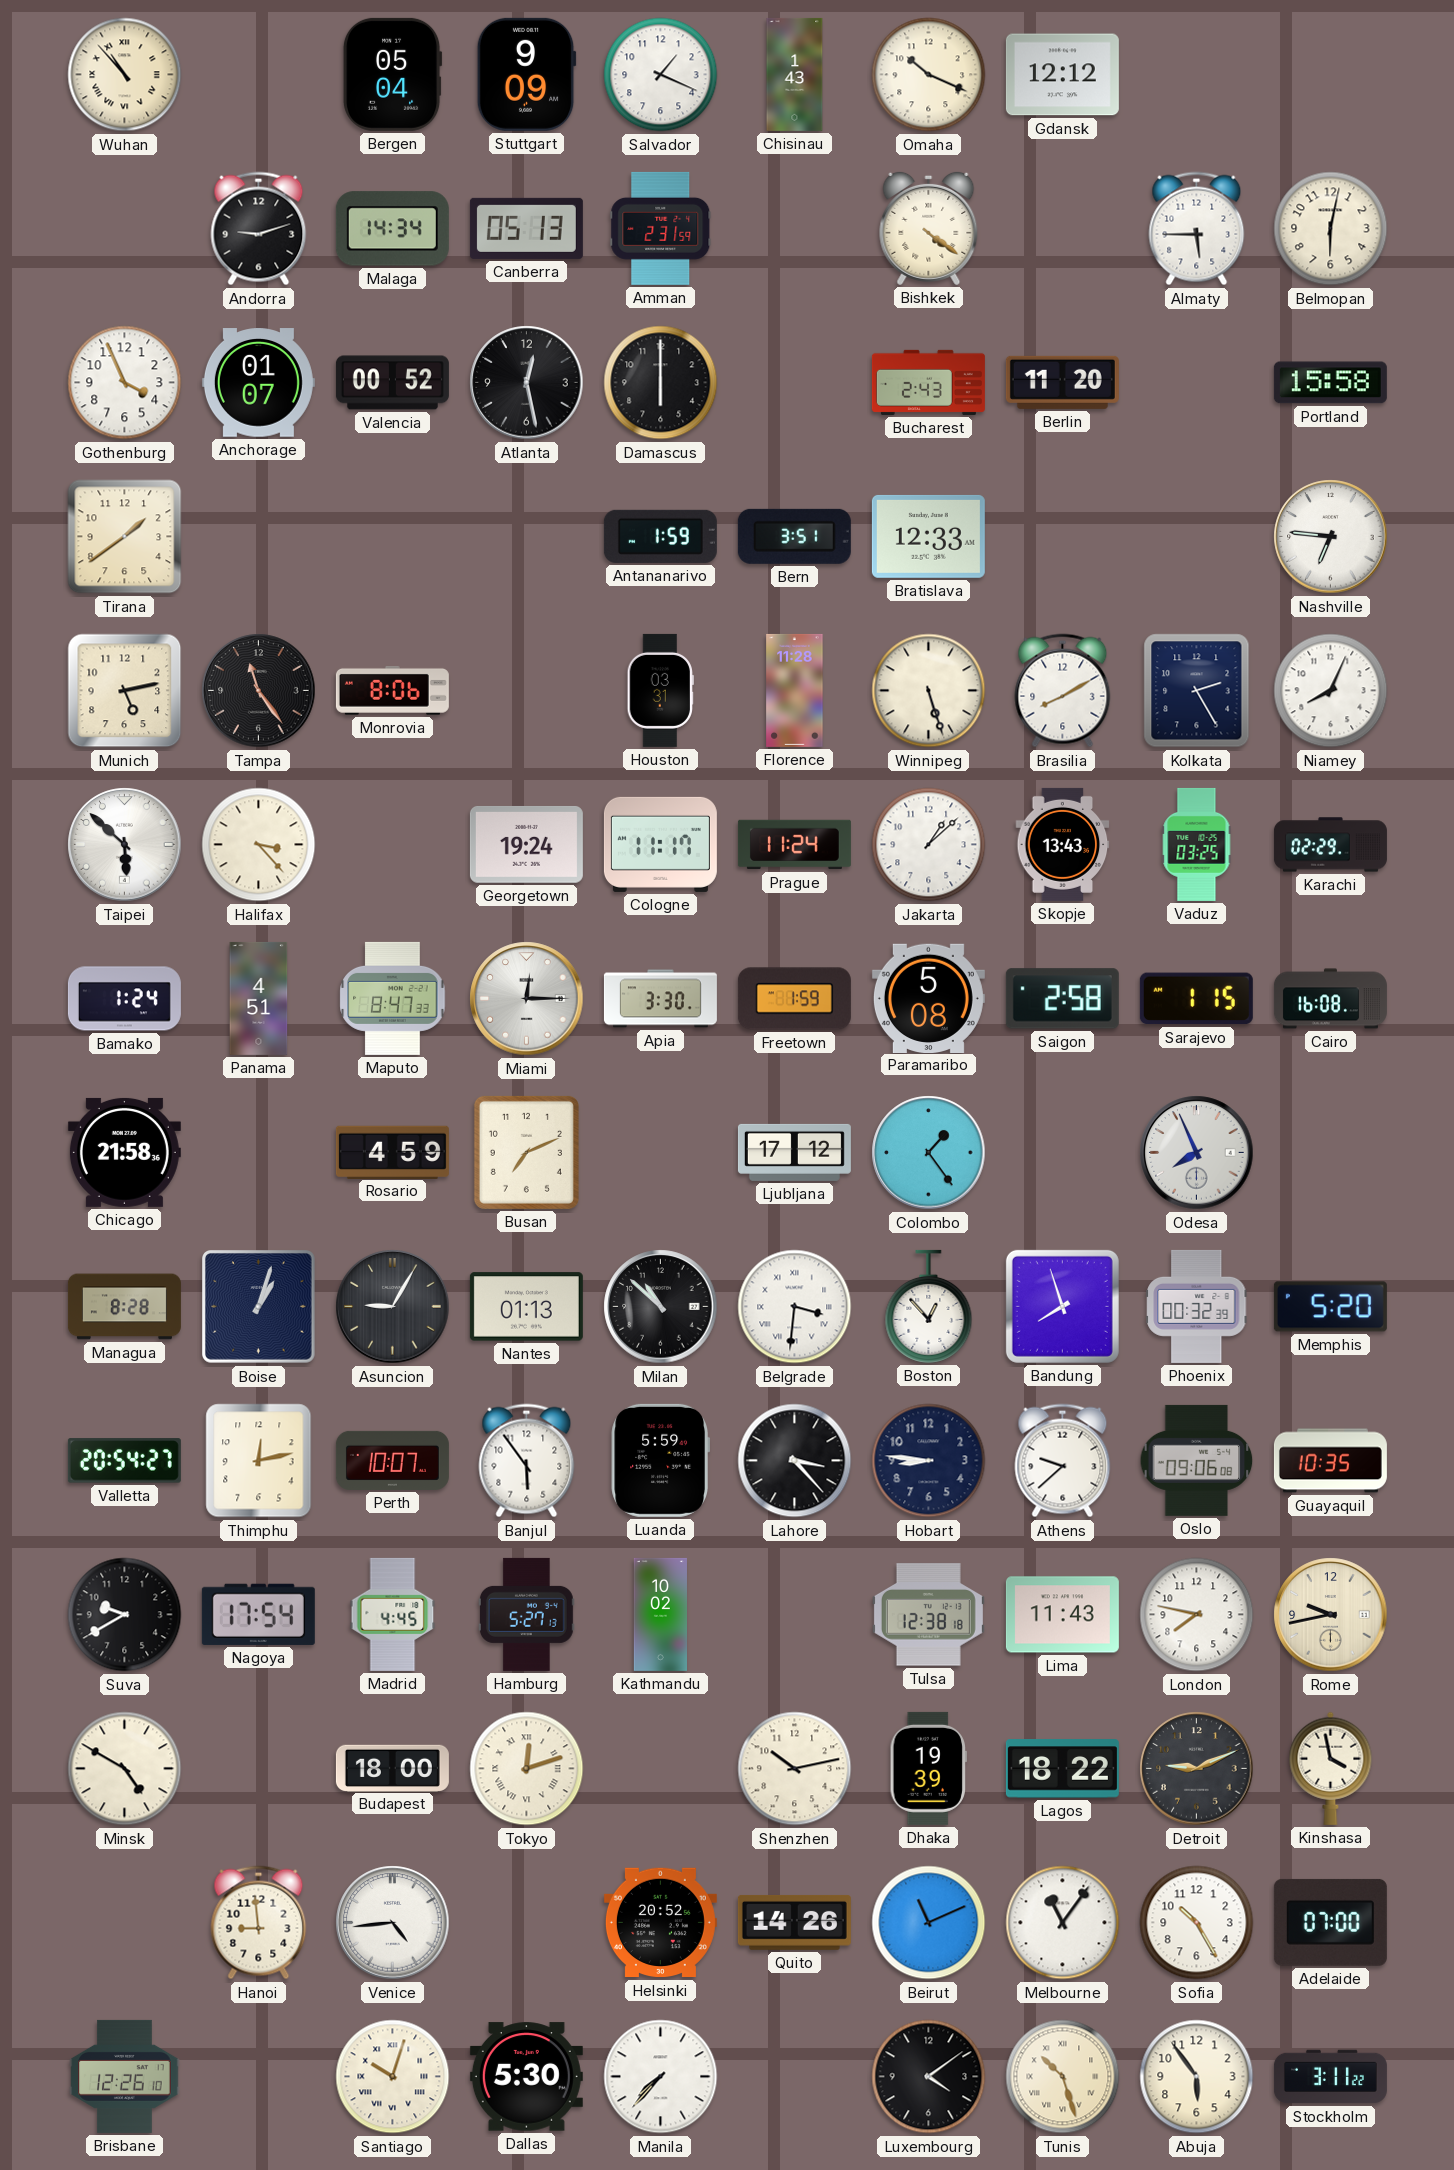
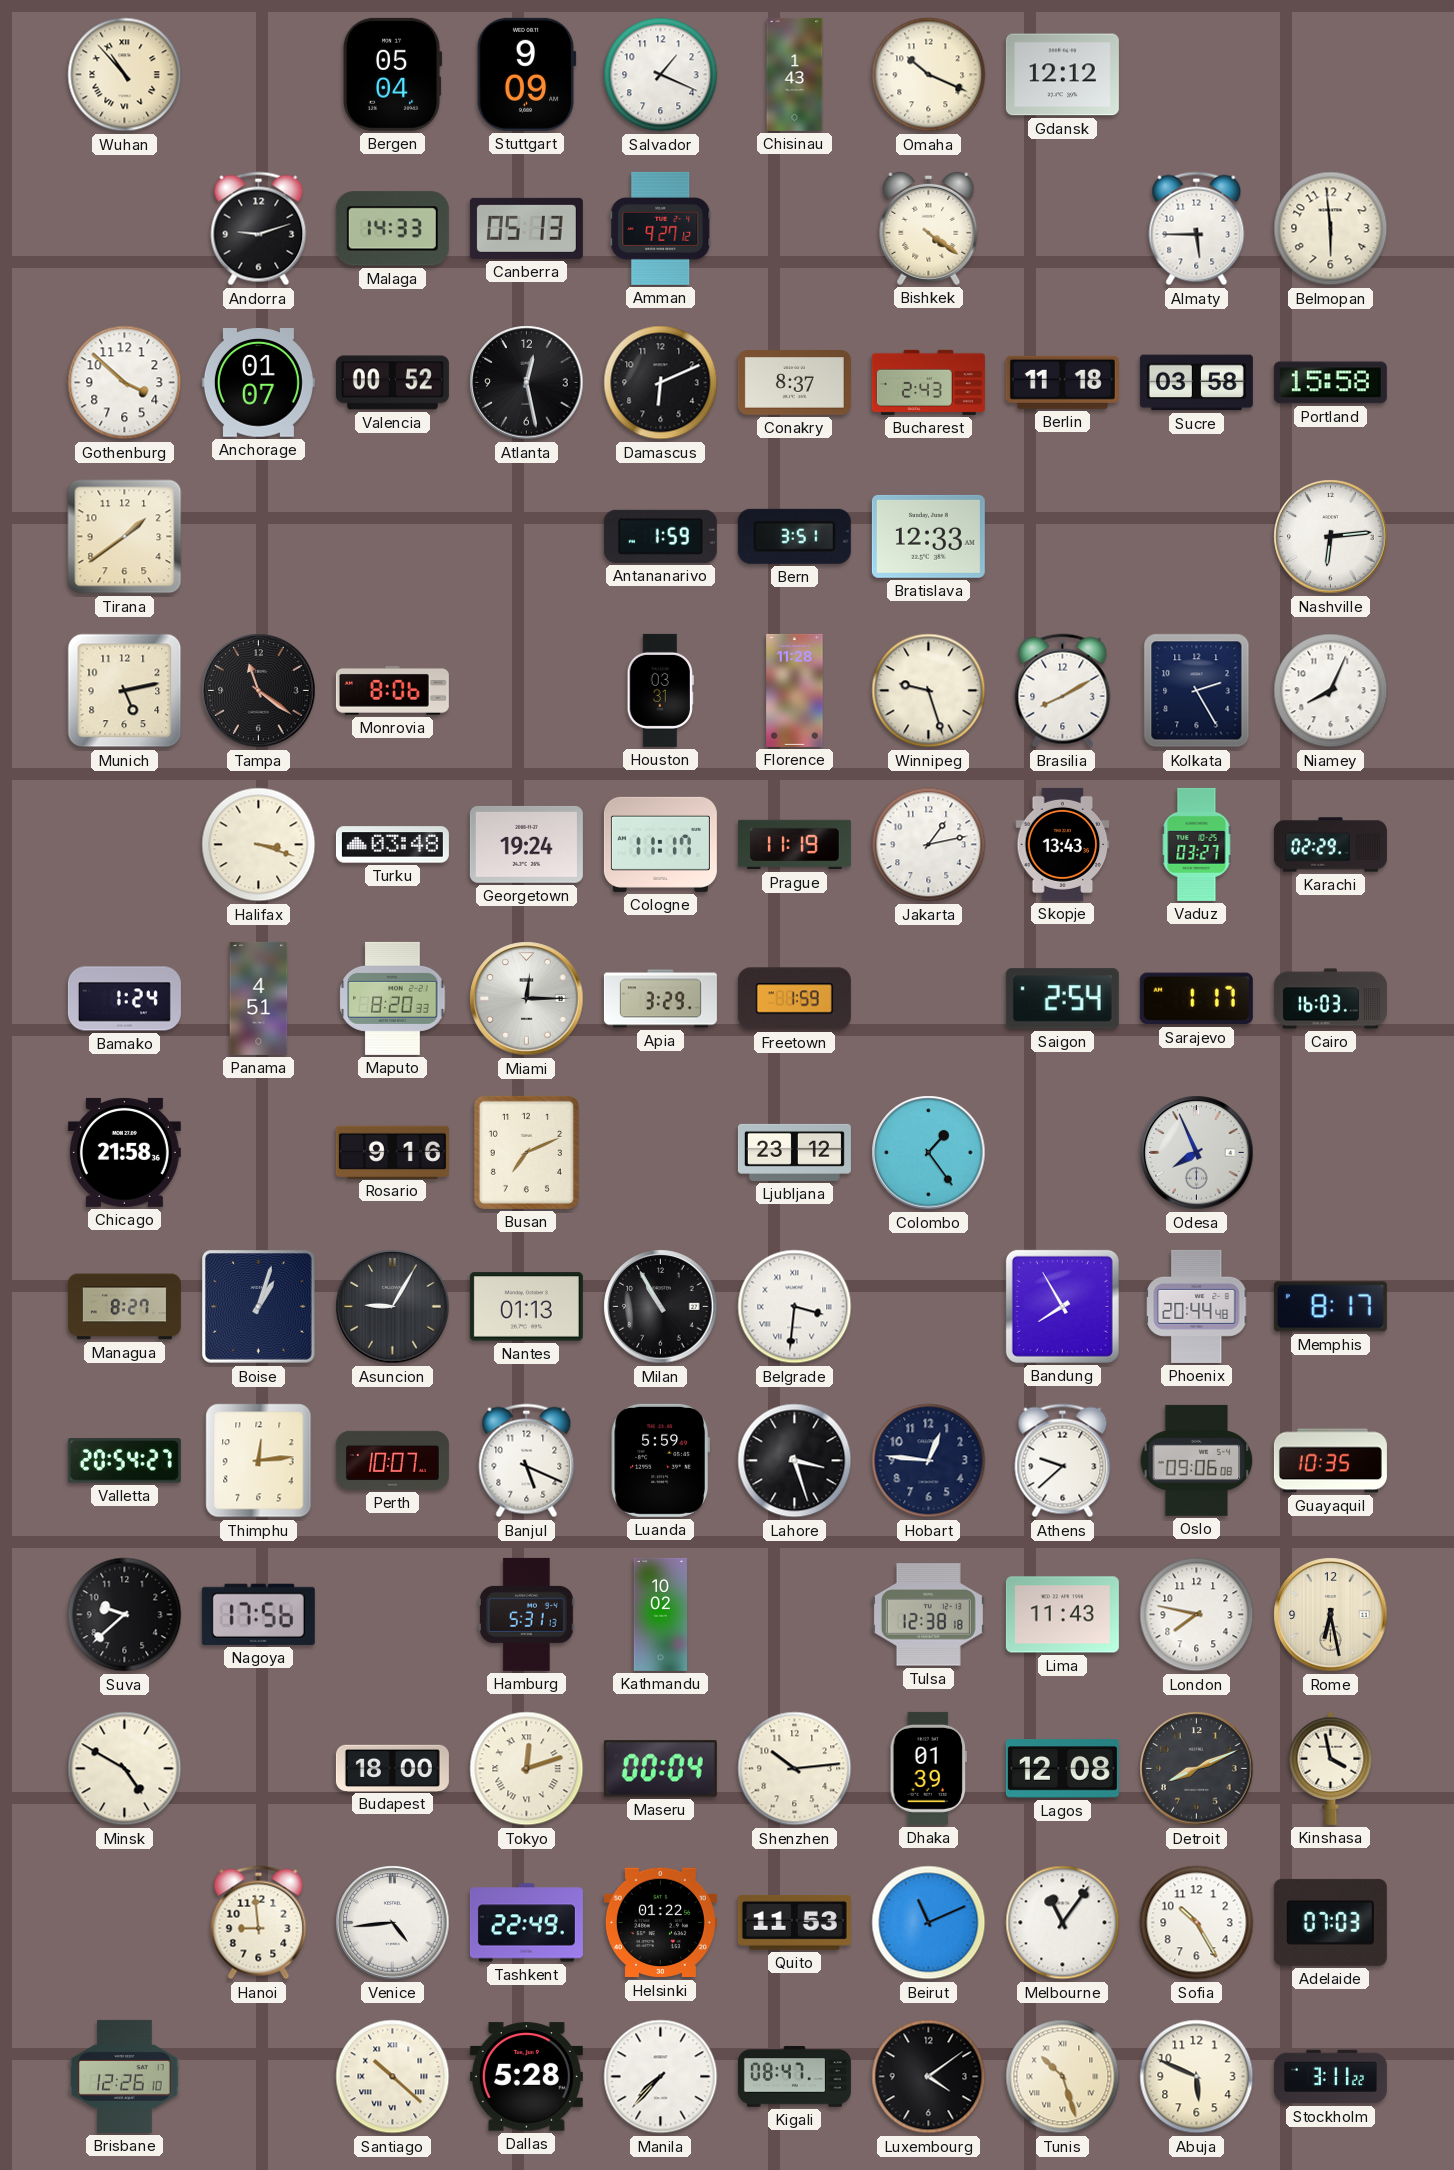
Malaga: 14:34 -> 14:33
Amman: 2:31 -> 9:27
Belmopan: 6:02 -> 5:59
Gothenburg: 3:56 -> 3:52
Damascus: 6:00 -> 6:11
Conakry: none -> 8:37
Berlin: 11:20 -> 11:18
Sucre: none -> 03:58
Nashville: 6:46 -> 6:14
Tampa: 11:24 -> 11:21
Winnipeg: 5:27 -> 9:27
Taipei: 5:52 -> none
Halifax: 3:23 -> 3:18
Turku: none -> 03:48
Prague: 11:24 -> 11:19
Jakarta: 1:08 -> 1:13
Vaduz: 03:25 -> 03:27
Maputo: 8:47 -> 8:20
Apia: 3:30 -> 3:29
Paramaribo: 5:08 -> none
Saigon: 2:58 -> 2:54
Sarajevo: 1:15 -> 1:17
Cairo: 16:08 -> 16:03
Rosario: 4:59 -> 9:16
Ljubljana: 17:12 -> 23:12
Managua: 8:28 -> 8:27
Milan: 10:52 -> 10:55
Boston: 12:53 -> none
Bandung: 7:57 -> 7:55
Phoenix: 00:32 -> 20:44
Memphis: 5:20 -> 8:17
Thimphu: 12:13 -> 12:14
Banjul: 5:54 -> 5:19
Lahore: 3:23 -> 3:27
Hobart: 8:46 -> 12:46
Suva: 9:40 -> 9:38
Nagoya: 17:54 -> 17:56
Madrid: 4:45 -> none
Hamburg: 5:27 -> 5:31
Rome: 9:43 -> 6:28
Maseru: none -> 00:04
Shenzhen: 10:13 -> 10:14
Dhaka: 19:39 -> 01:39
Lagos: 18:22 -> 12:08
Detroit: 9:11 -> 8:11
Tashkent: none -> 22:49
Helsinki: 20:52 -> 01:22
Quito: 14:26 -> 11:53
Adelaide: 07:00 -> 07:03
Santiago: 10:03 -> 10:22
Dallas: 5:30 -> 5:28
Kigali: none -> 08:47
Abuja: 5:54 -> 5:49
